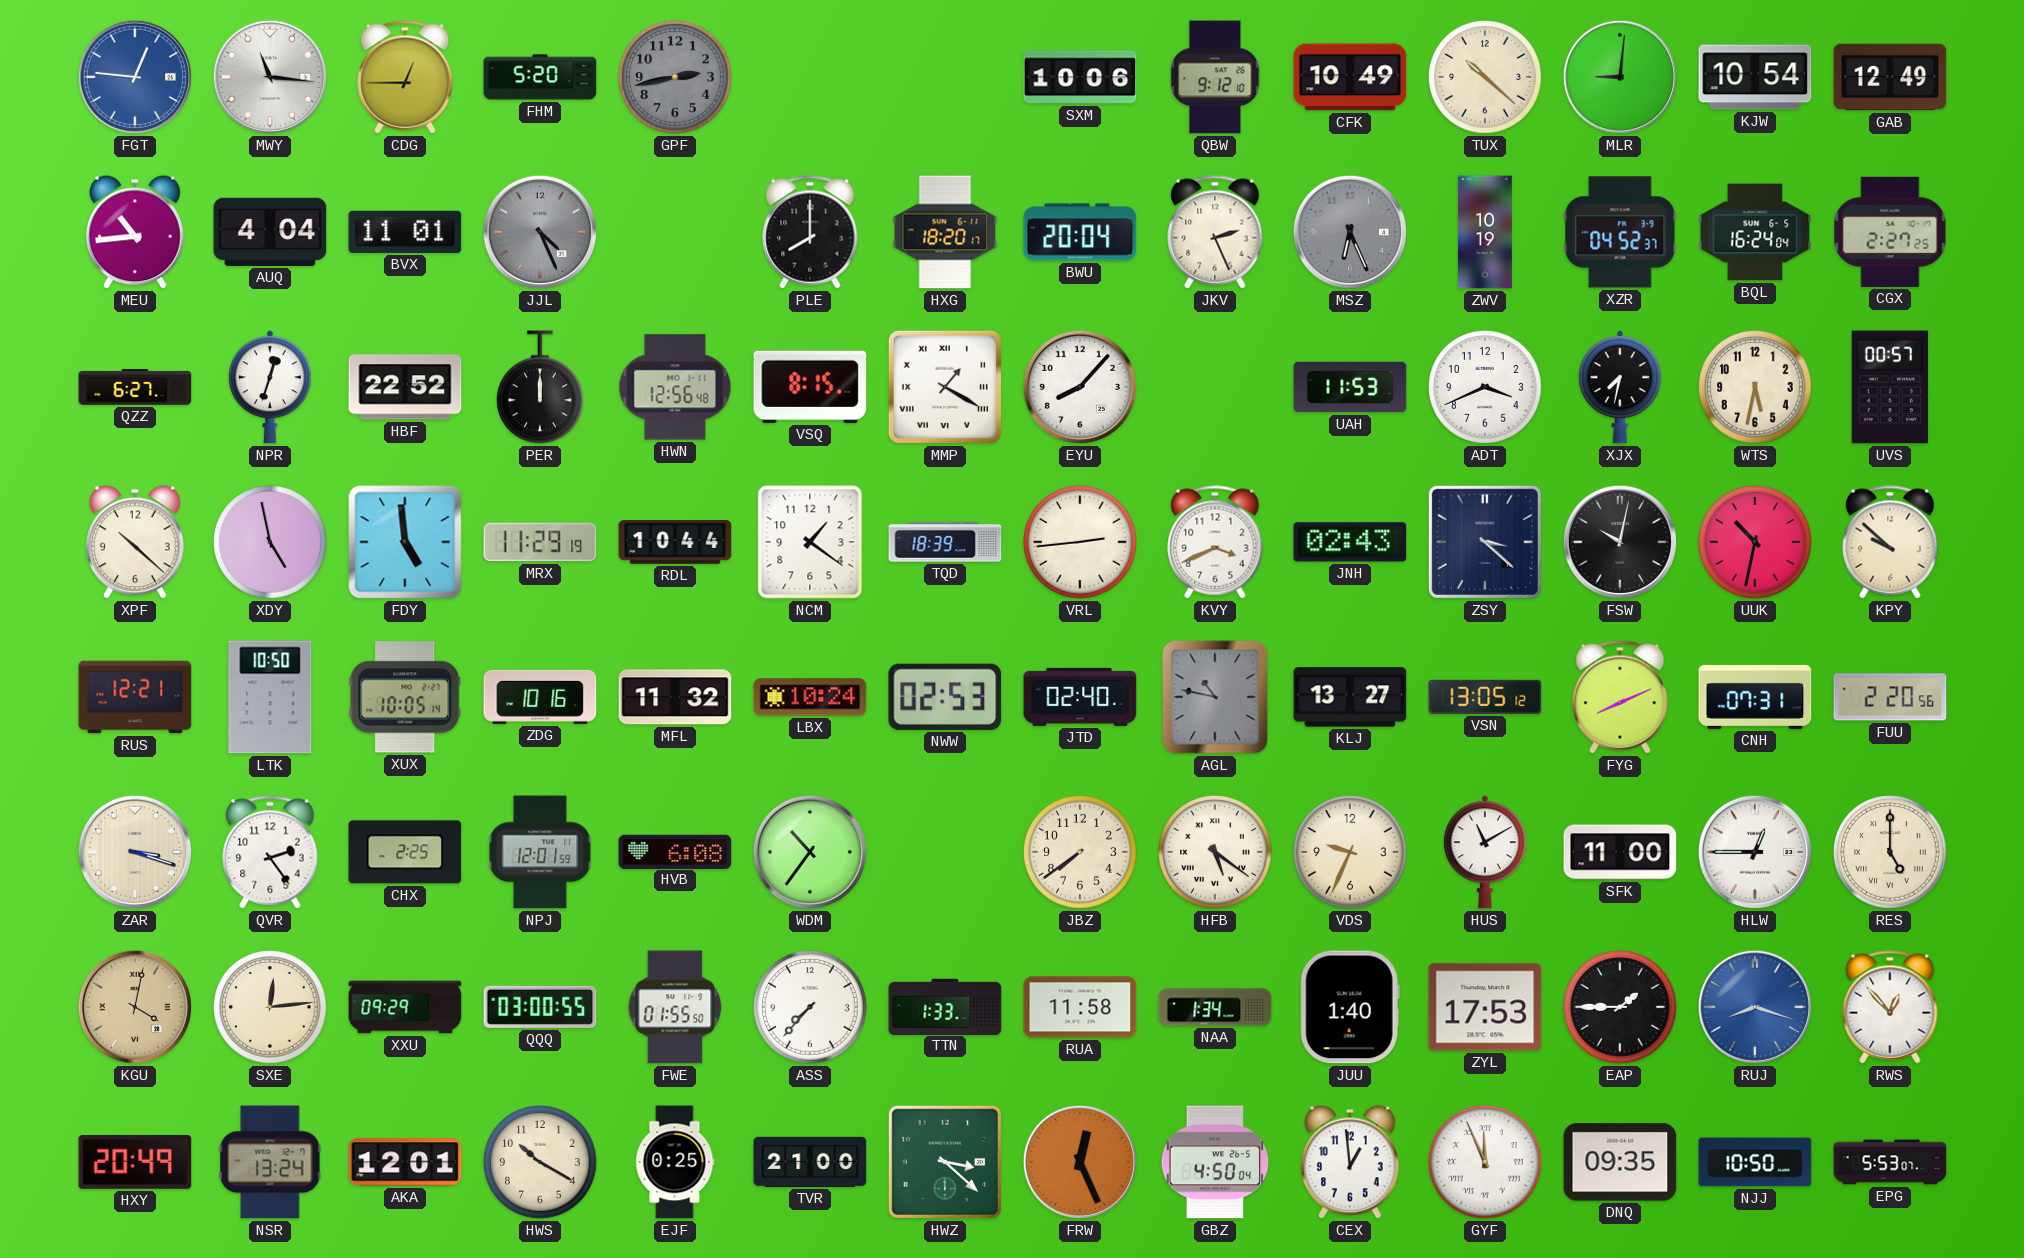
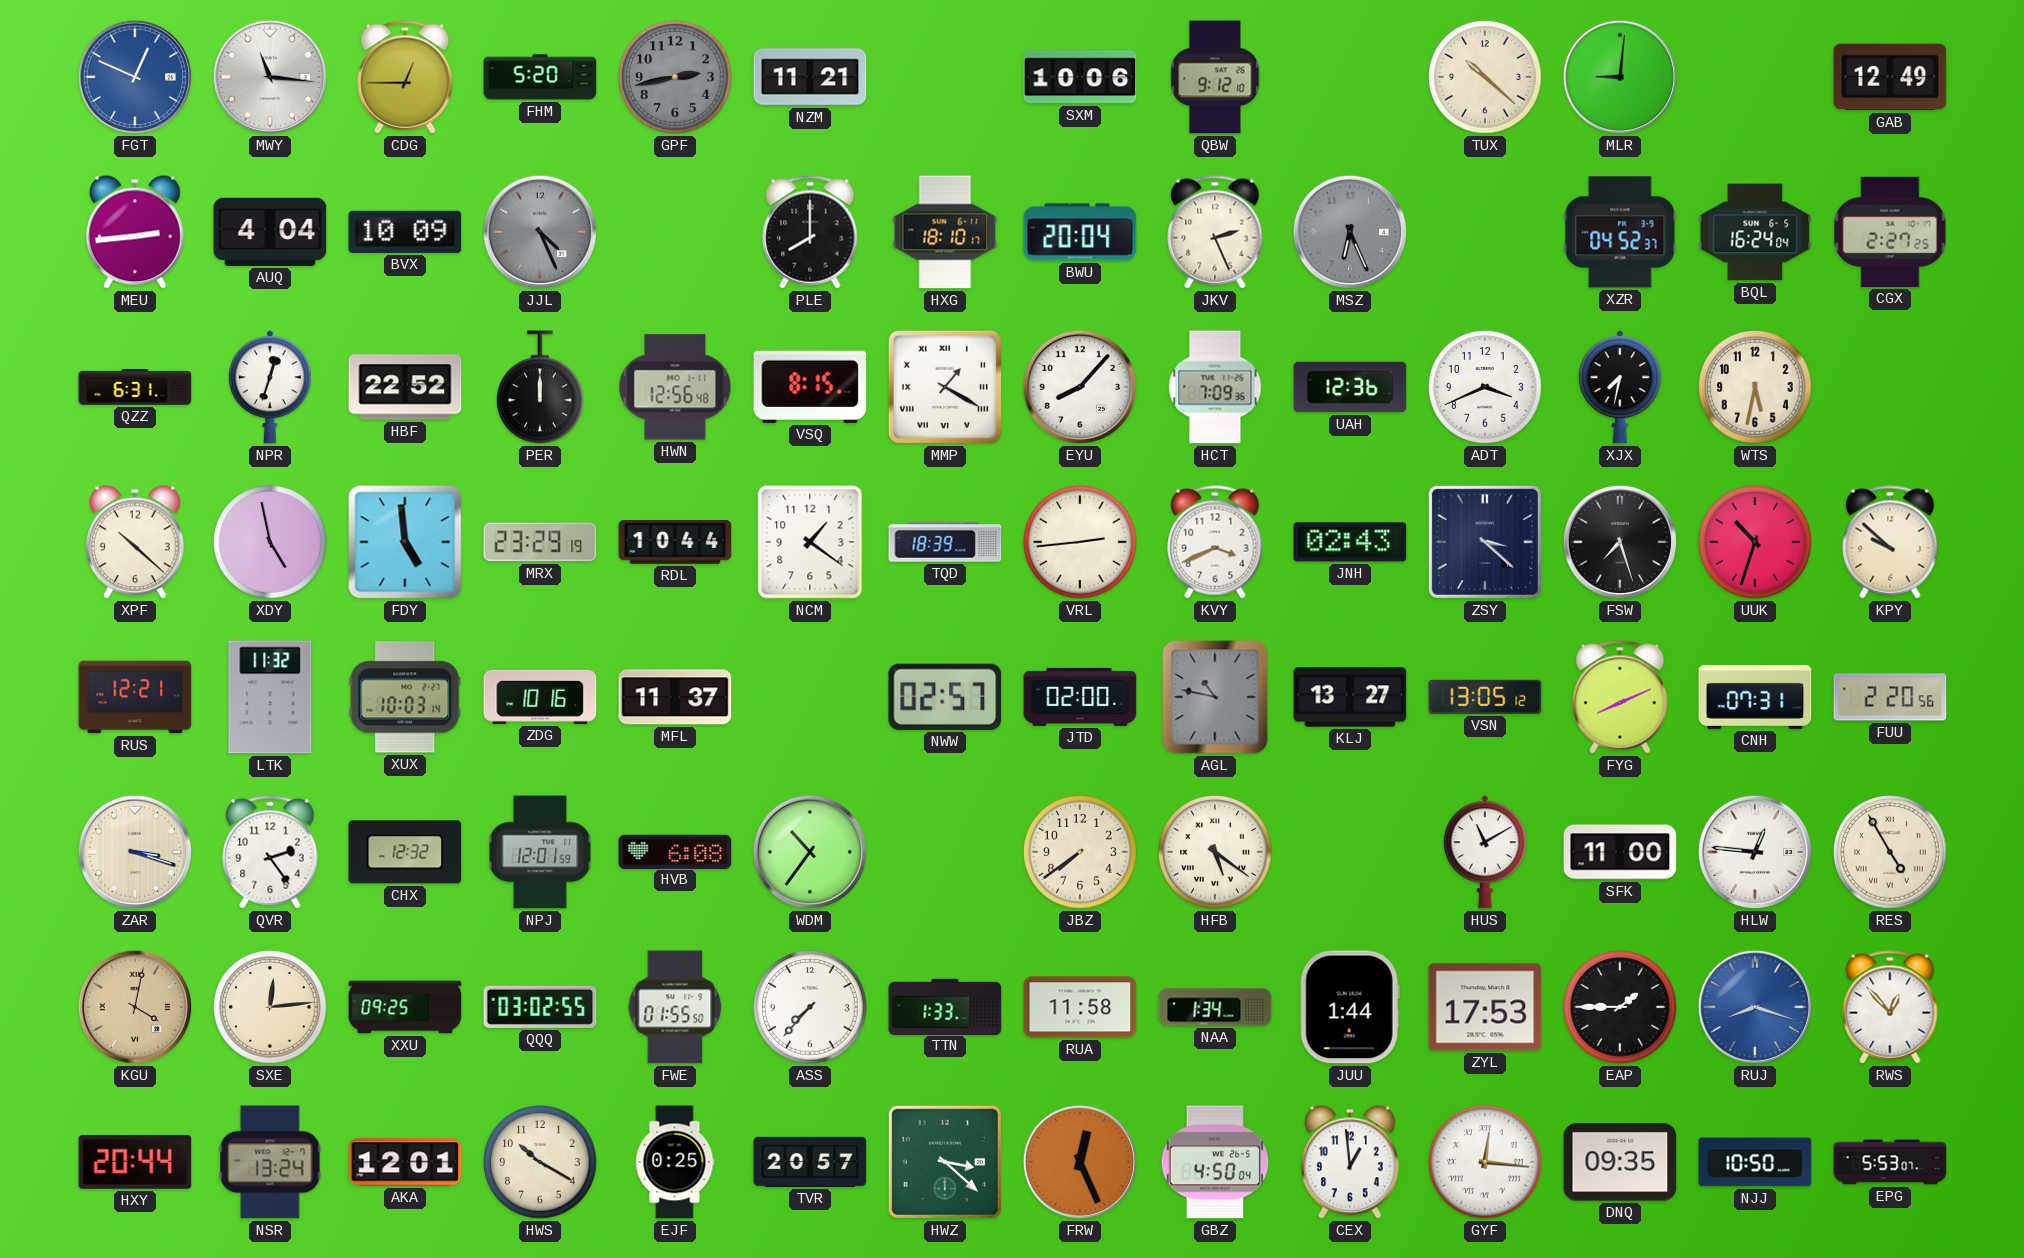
FGT: 12:46 -> 12:49
NZM: none -> 11:21
CFK: 10:49 -> none
KJW: 10:54 -> none
MEU: 10:44 -> 2:44
BVX: 11:01 -> 10:09
HXG: 18:20 -> 18:10
ZWV: 10:19 -> none
QZZ: 6:27 -> 6:31
HCT: none -> 7:09
UAH: 11:53 -> 12:36
UVS: 00:57 -> none
MRX: 11:29 -> 23:29
FSW: 10:02 -> 7:27
UUK: 10:32 -> 10:33
LTK: 10:50 -> 11:32
XUX: 10:05 -> 10:03
MFL: 11:32 -> 11:37
LBX: 10:24 -> none
NWW: 02:53 -> 02:57
JTD: 02:40 -> 02:00
CHX: 2:25 -> 12:32
VDS: 9:34 -> none
HLW: 12:45 -> 12:46
RES: 5:00 -> 4:55
XXU: 09:29 -> 09:25
QQQ: 03:00 -> 03:02
JUU: 1:40 -> 1:44
HXY: 20:49 -> 20:44
TVR: 21:00 -> 20:57
GYF: 11:56 -> 12:16
